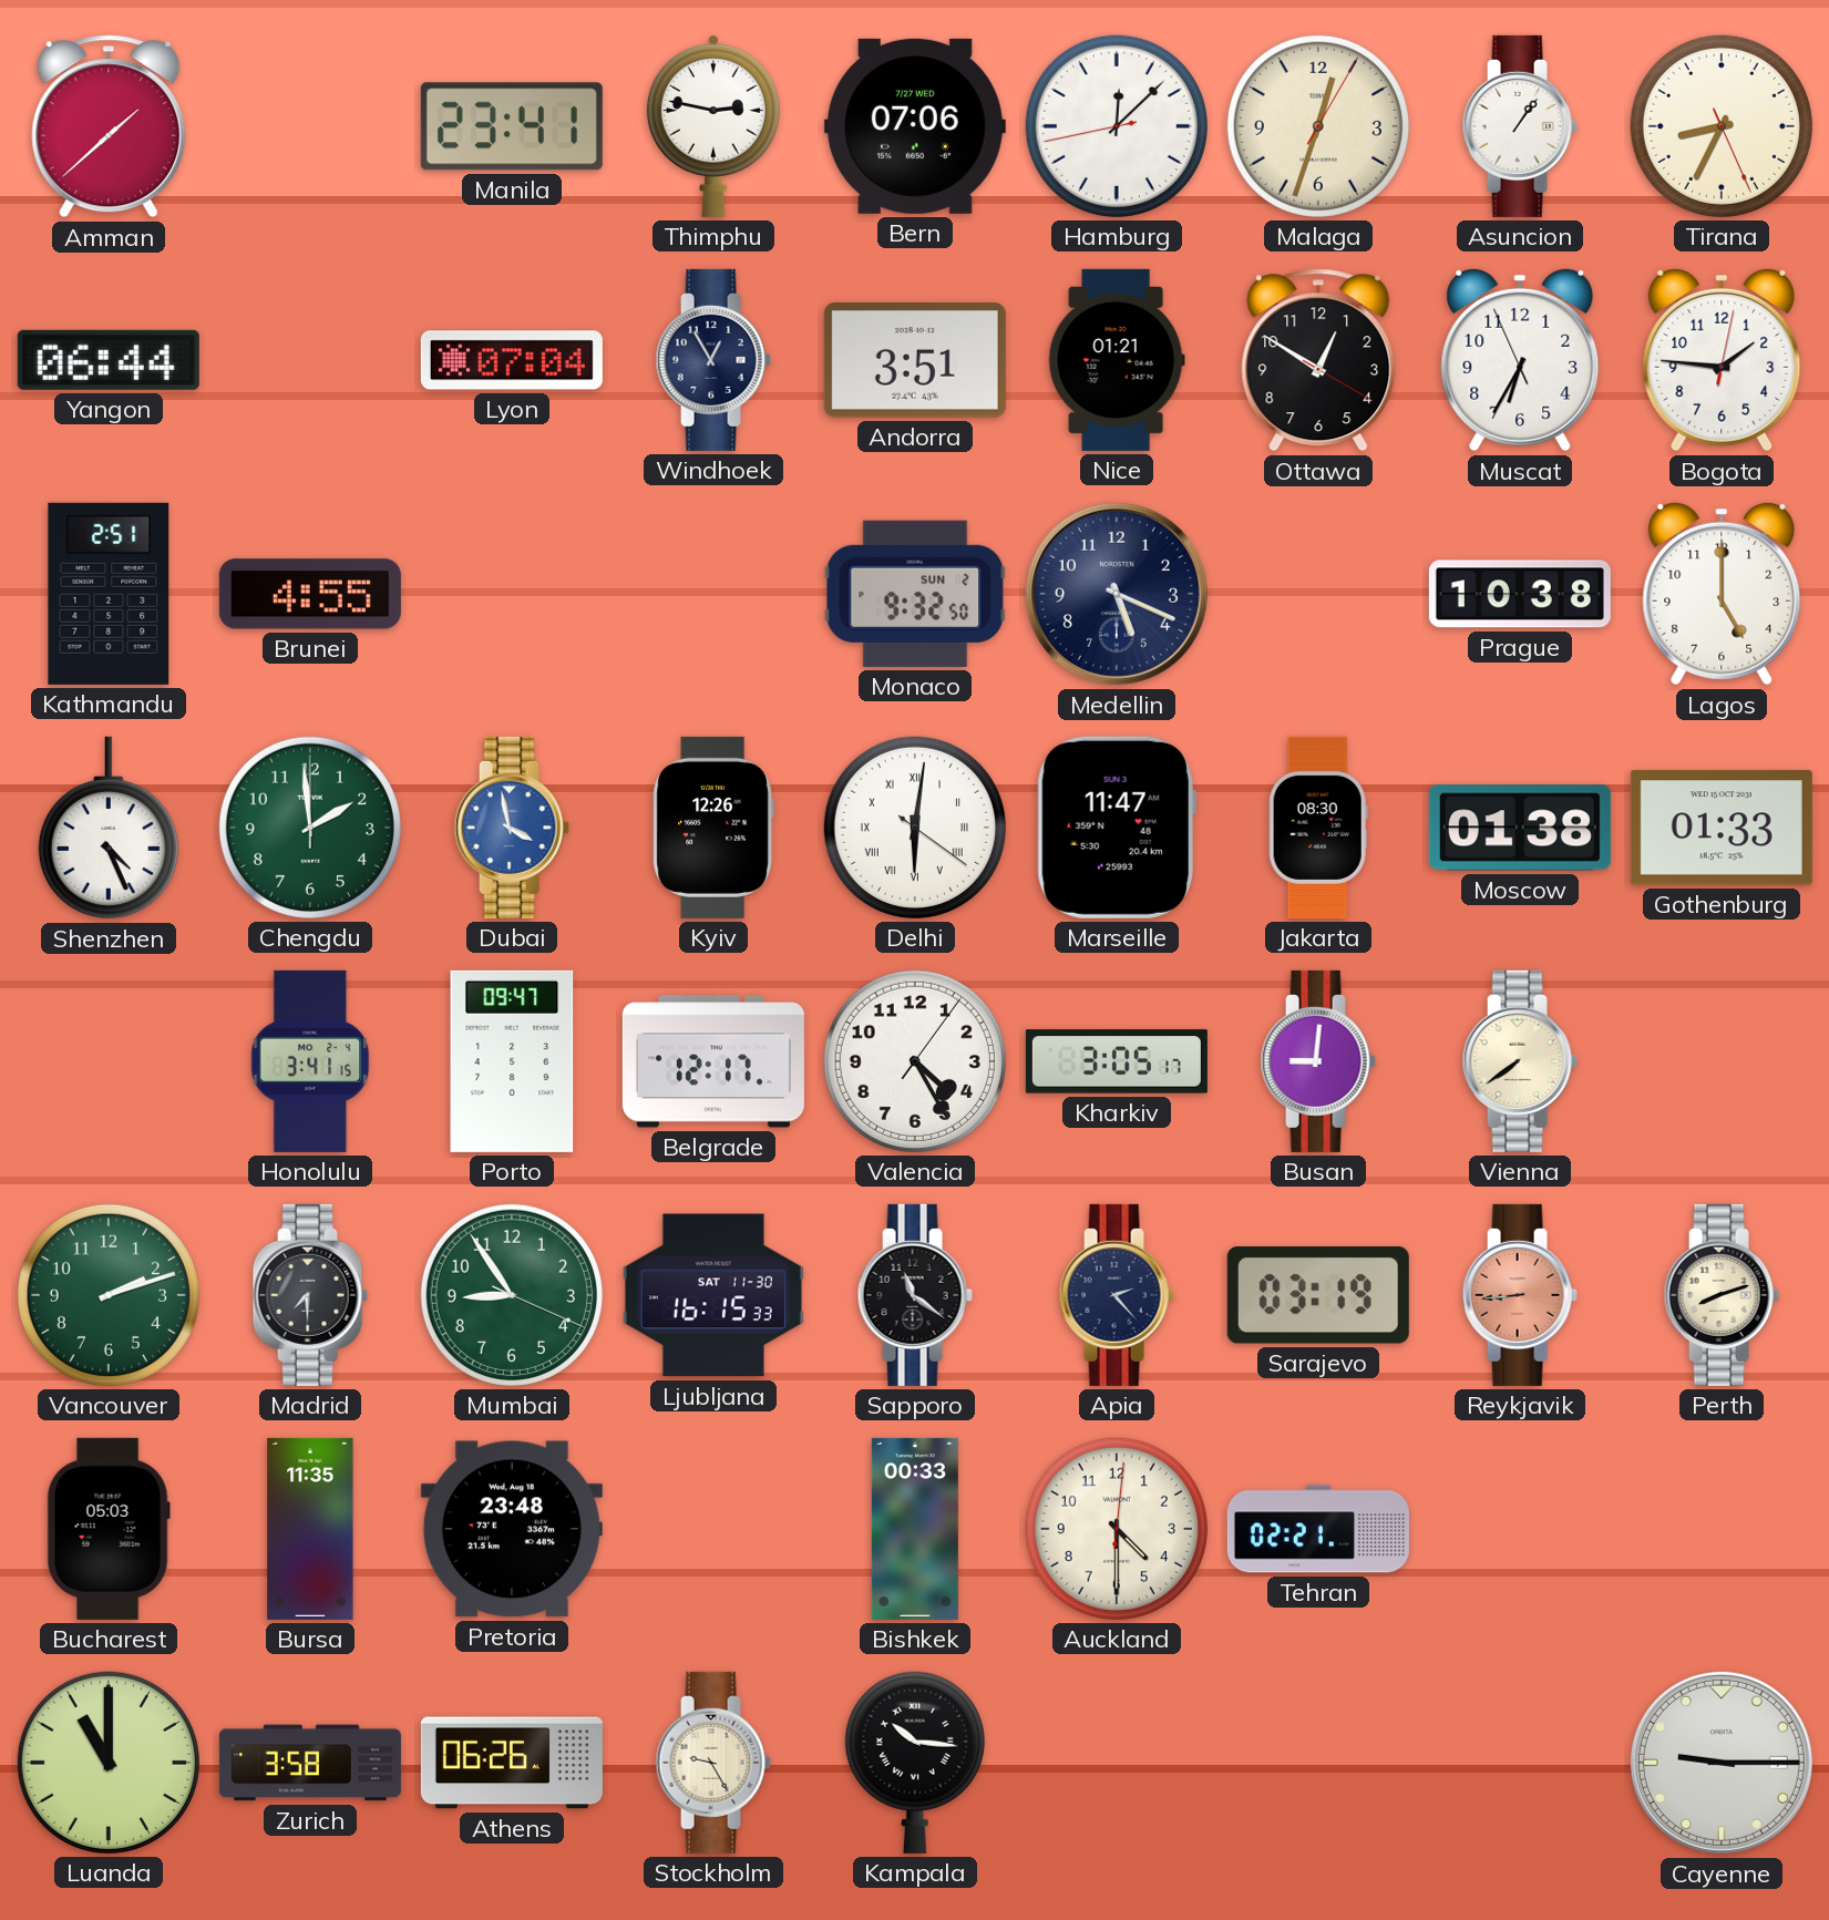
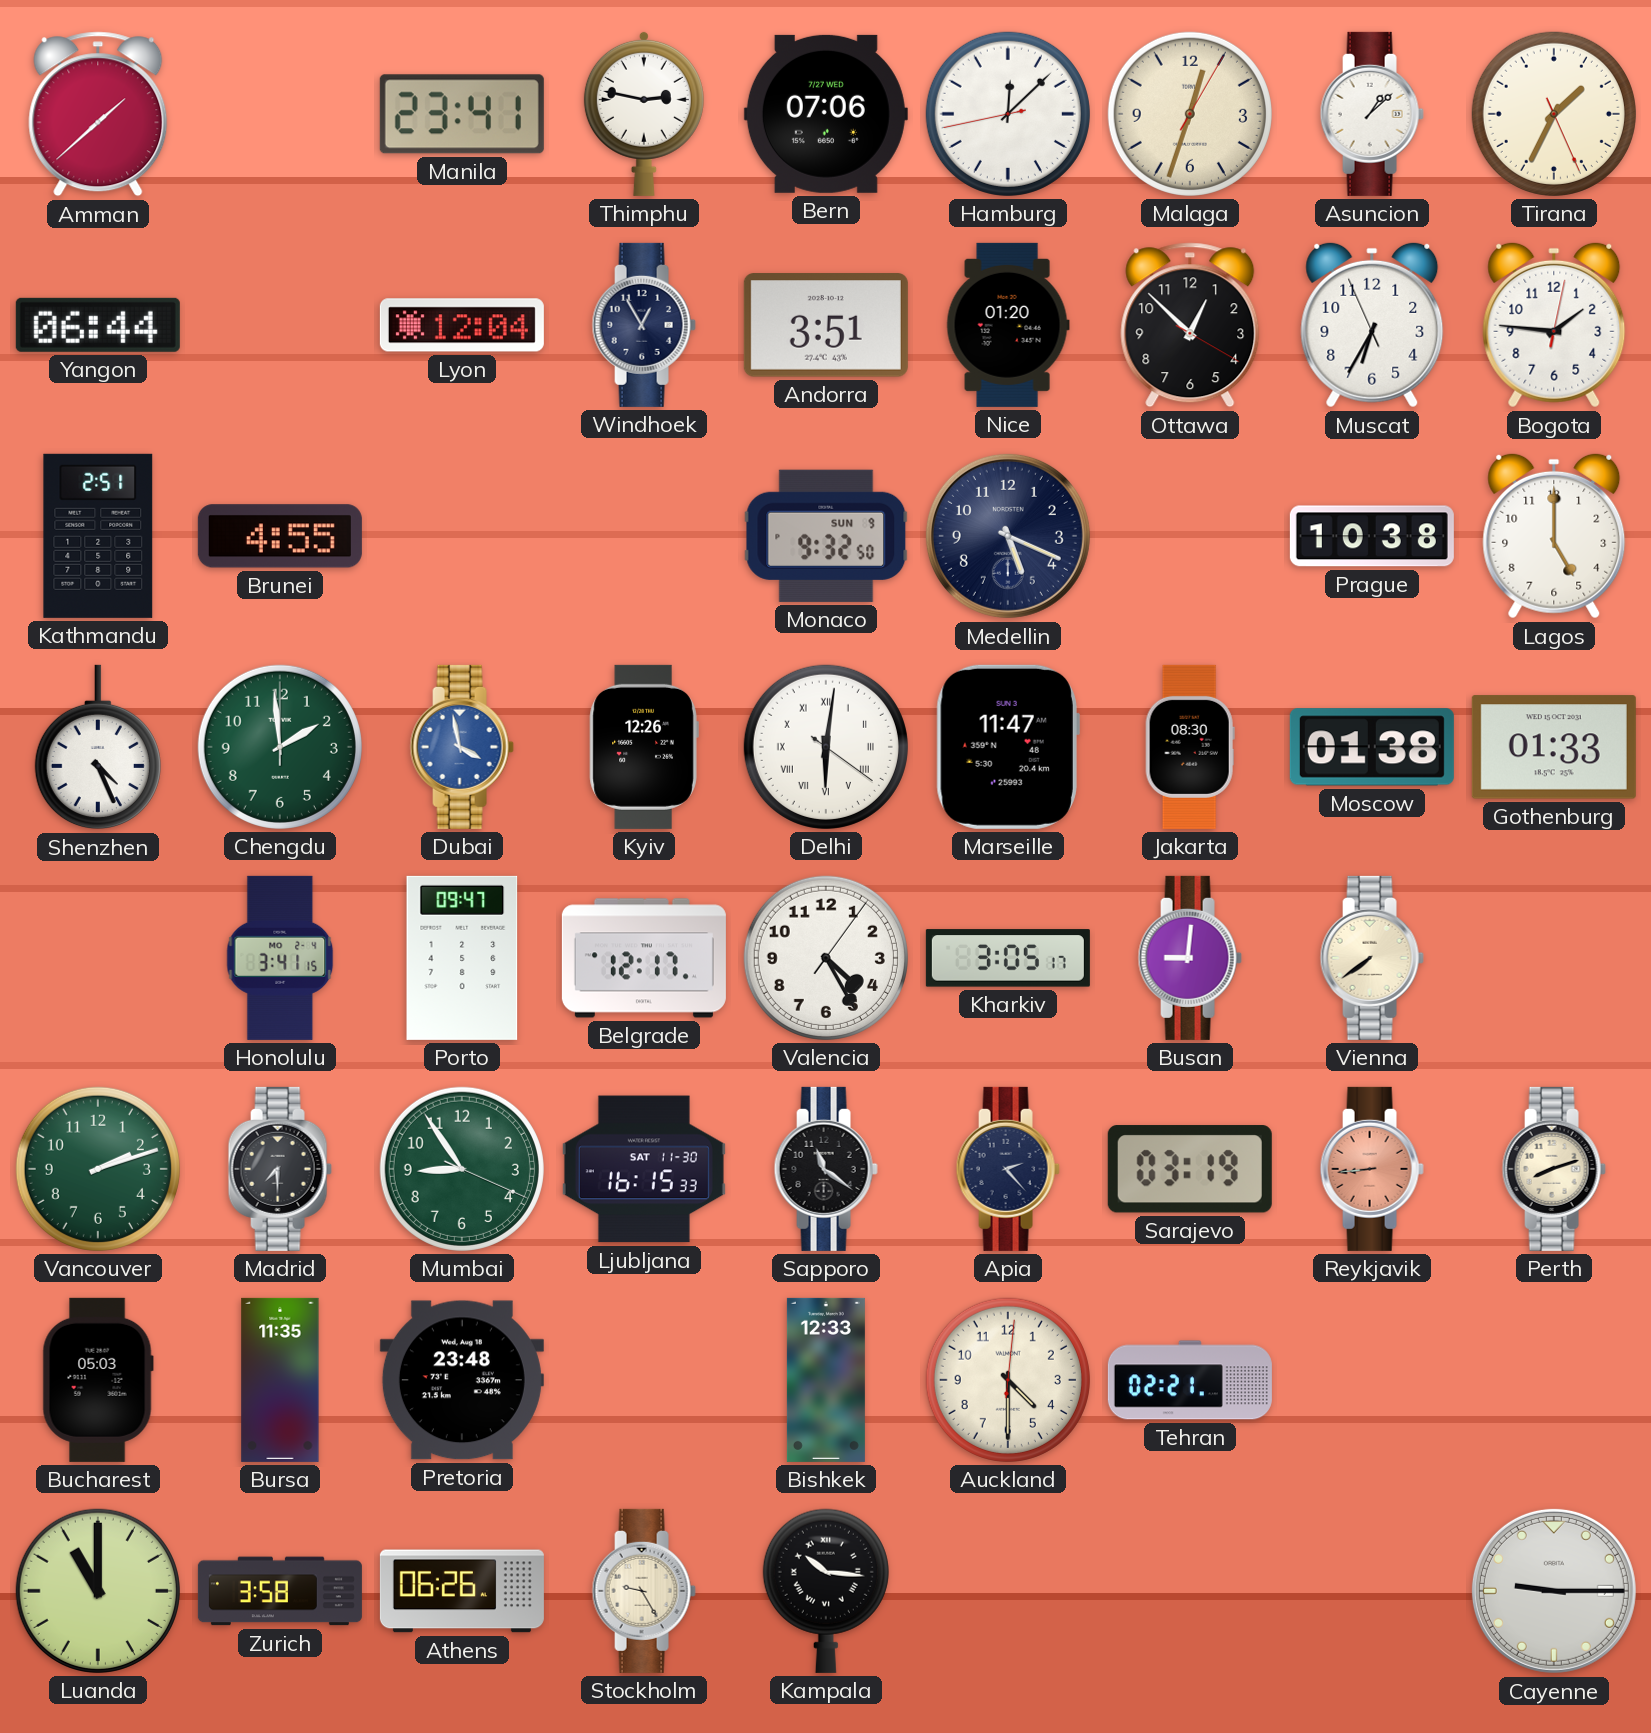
Asuncion: 1:06 -> 1:08
Tirana: 8:34 -> 1:34
Lyon: 07:04 -> 12:04
Nice: 01:21 -> 01:20
Ottawa: 12:50 -> 12:52
Monaco date: SUN 2 -> SUN 9
Bishkek: 00:33 -> 12:33
